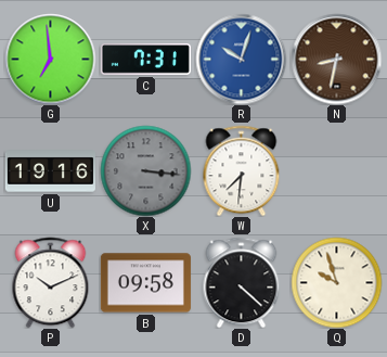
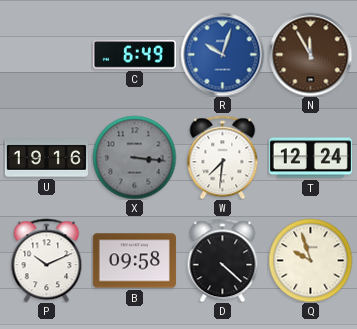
G: 6:59 -> none
C: 7:31 -> 6:49
N: 8:32 -> 11:55
T: none -> 12:24
